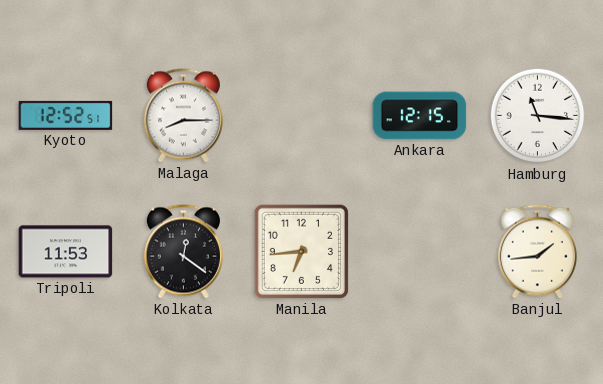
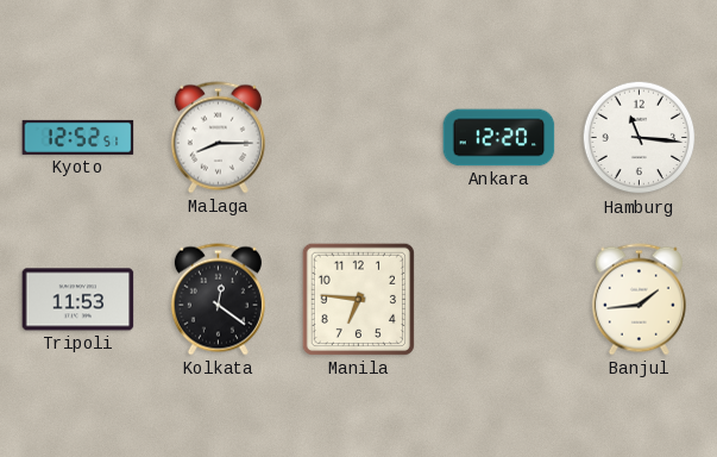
Ankara: 12:15 -> 12:20
Manila: 6:44 -> 6:46
